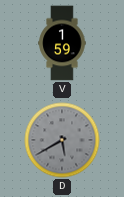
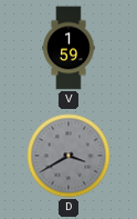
D: 5:40 -> 3:40
